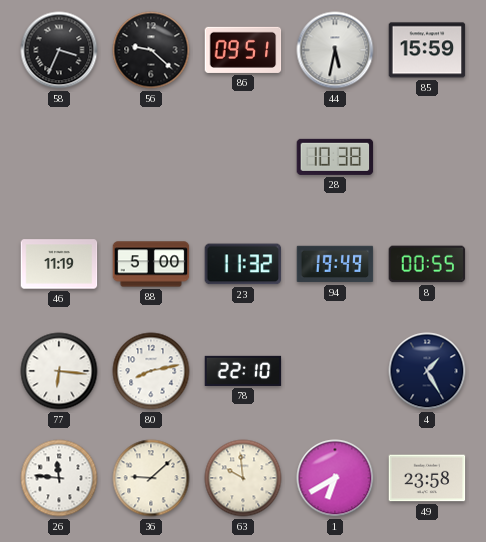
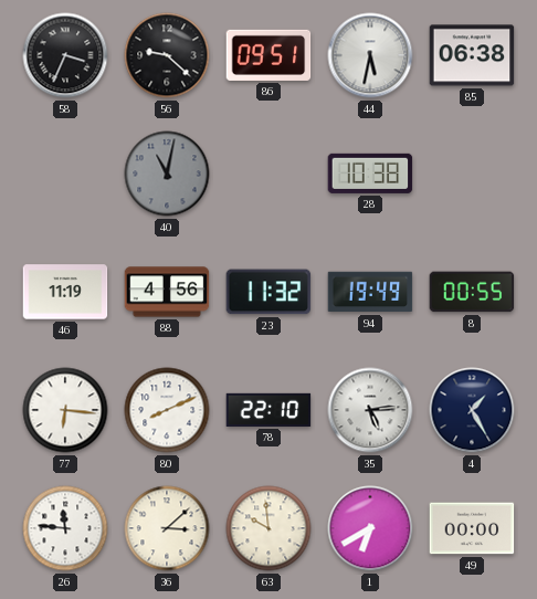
85: 15:59 -> 06:38
40: none -> 11:02
88: 5:00 -> 4:56
80: 8:13 -> 8:11
35: none -> 5:14
36: 9:08 -> 3:08
49: 23:58 -> 00:00
